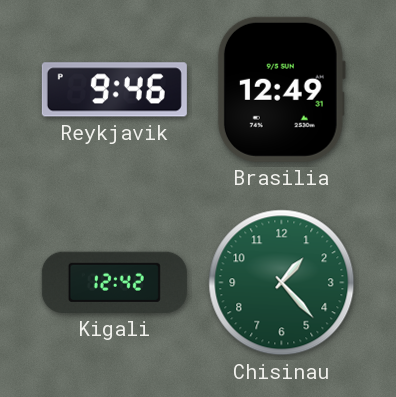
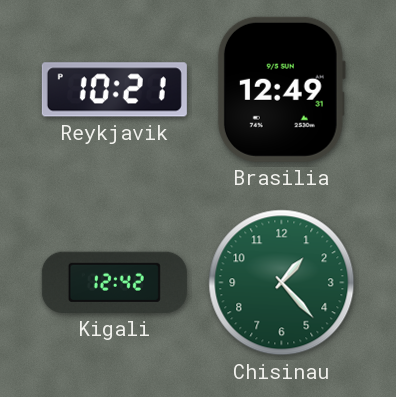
Reykjavik: 9:46 -> 10:21
